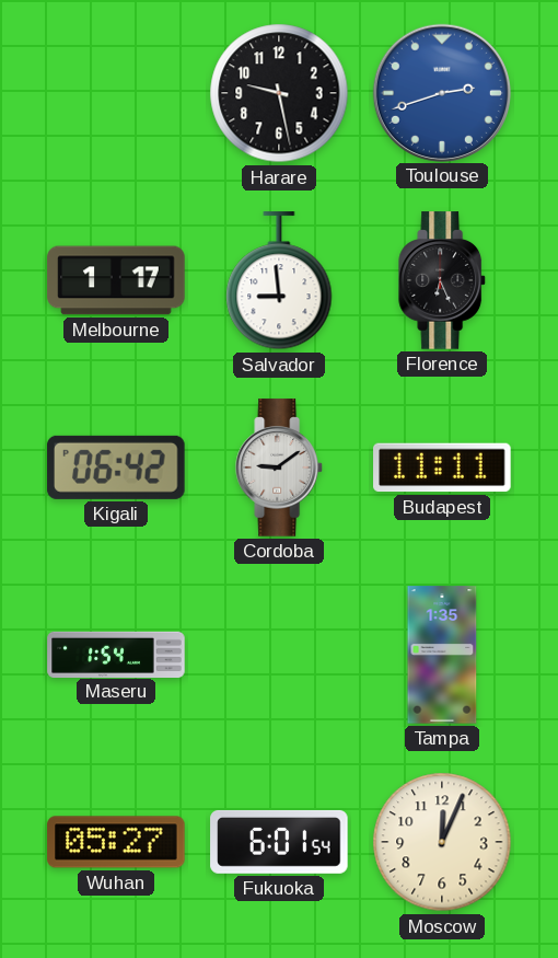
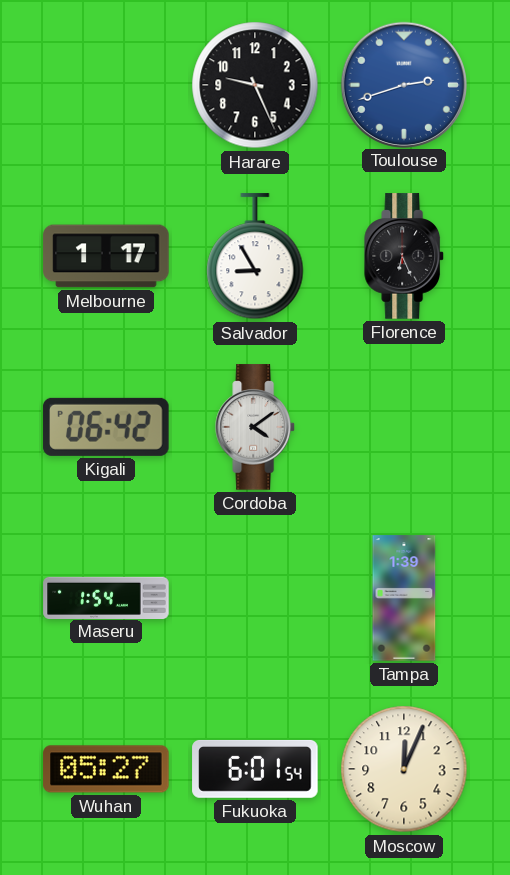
Harare: 9:28 -> 9:26
Salvador: 8:59 -> 8:55
Cordoba: 9:09 -> 4:09
Budapest: 11:11 -> none
Tampa: 1:35 -> 1:39
